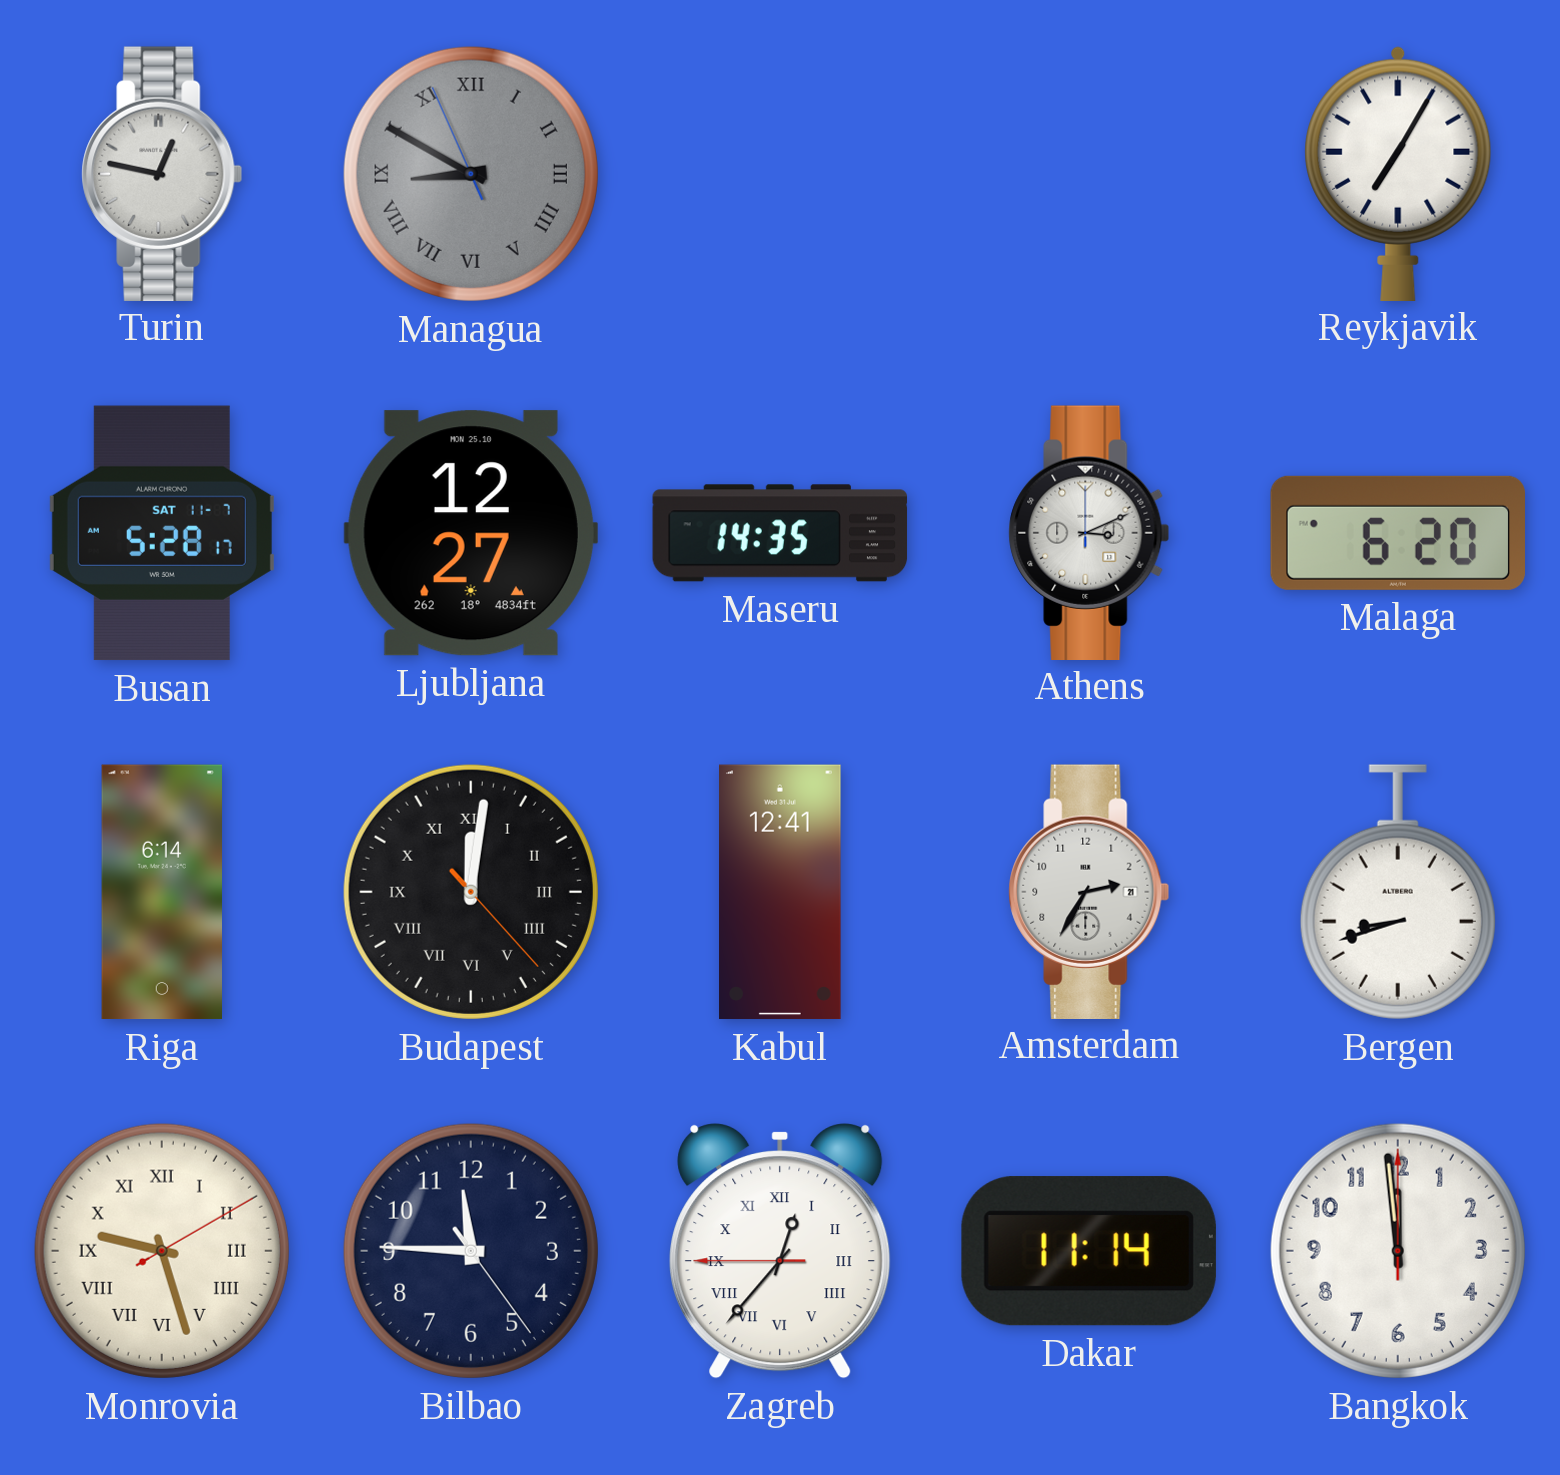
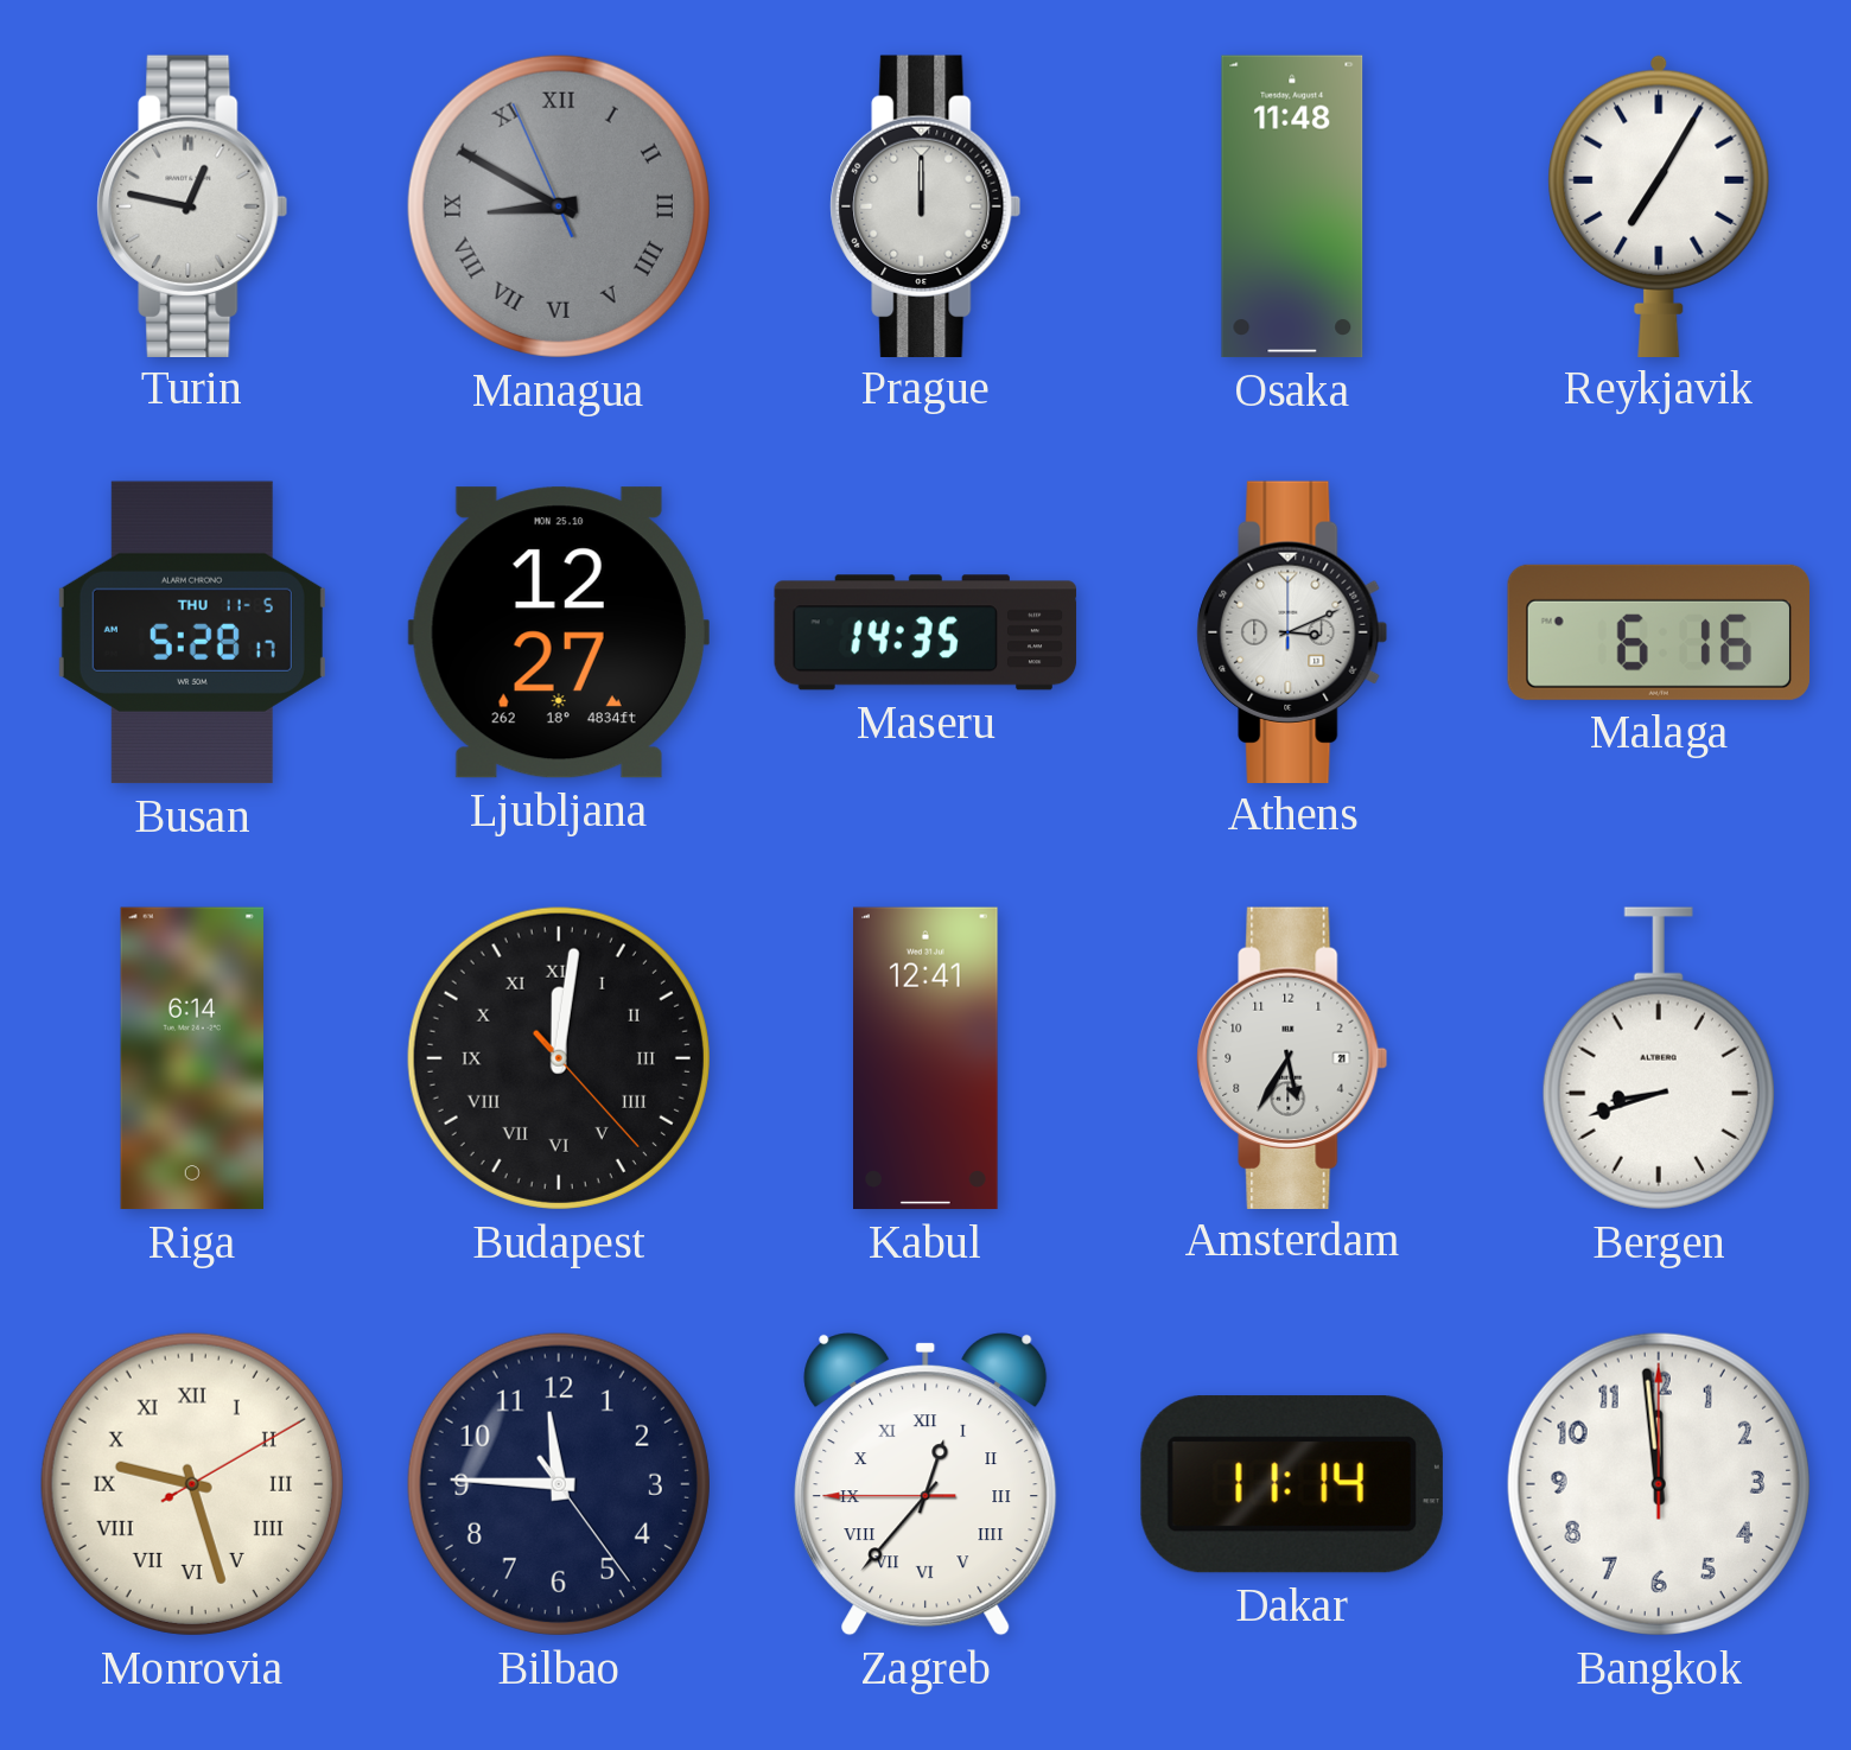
Prague: none -> 12:00
Osaka: none -> 11:48
Busan date: SAT 11-7 -> THU 11-5
Malaga: 6:20 -> 6:16
Amsterdam: 2:35 -> 5:35
